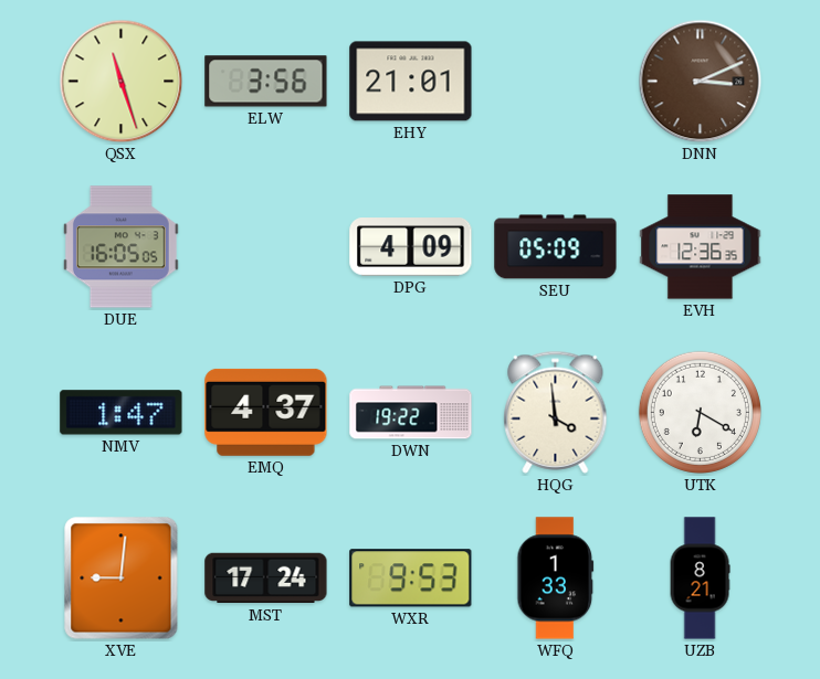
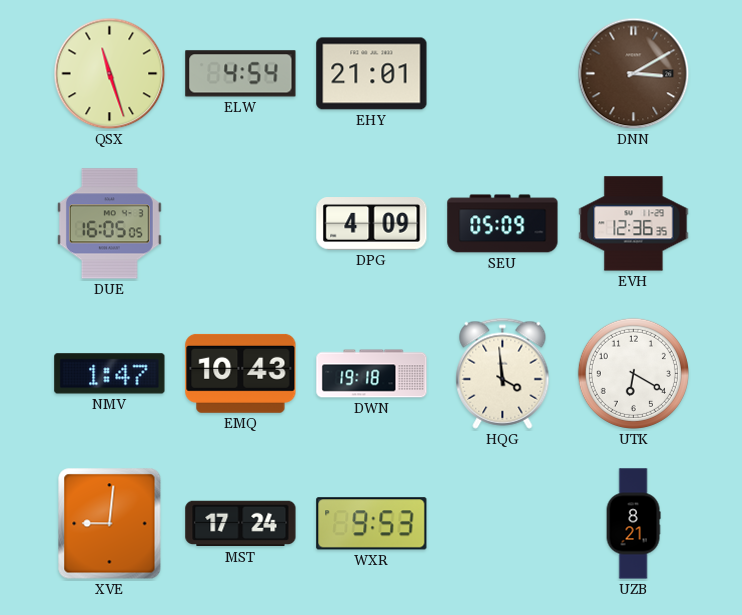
ELW: 3:56 -> 4:54
DNN: 3:11 -> 3:10
EMQ: 4:37 -> 10:43
DWN: 19:22 -> 19:18
WFQ: 1:33 -> none
